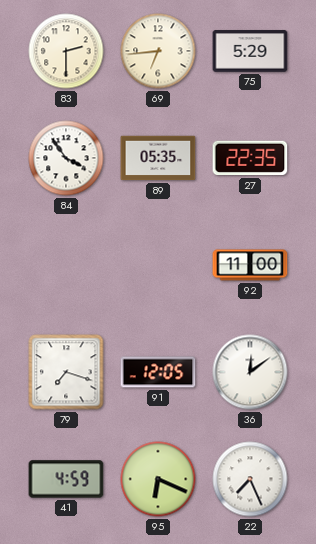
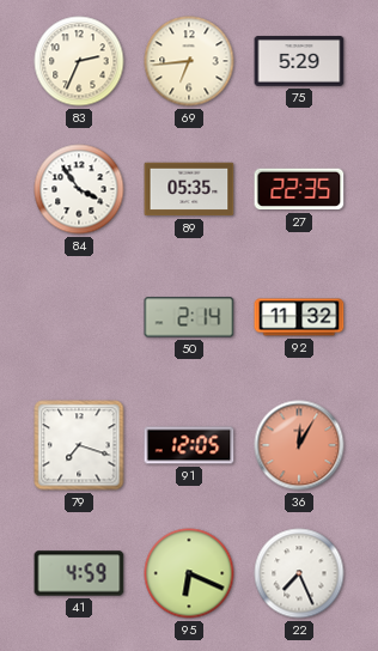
83: 2:30 -> 2:34
50: none -> 2:14
92: 11:00 -> 11:32
36: 12:09 -> 12:05
36 dial: white -> salmon
